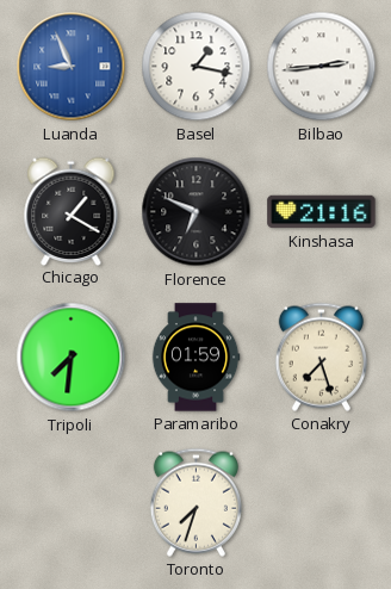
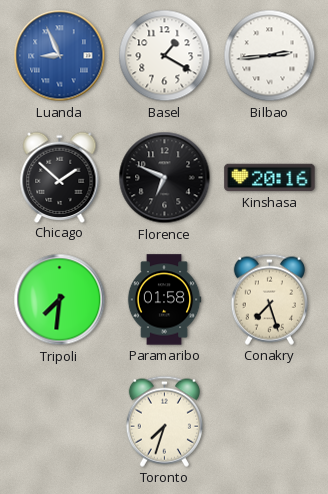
Basel: 1:17 -> 1:20
Chicago: 1:20 -> 1:52
Kinshasa: 21:16 -> 20:16
Paramaribo: 01:59 -> 01:58
